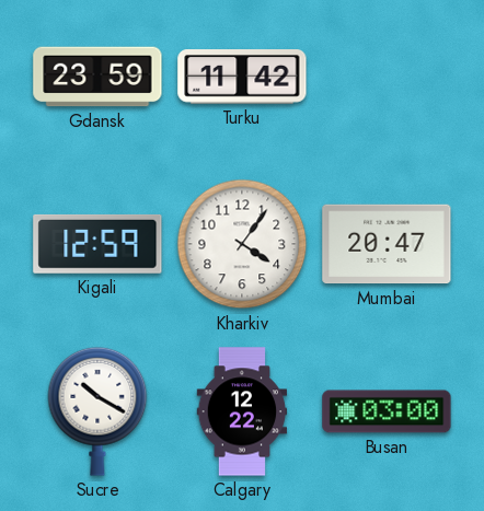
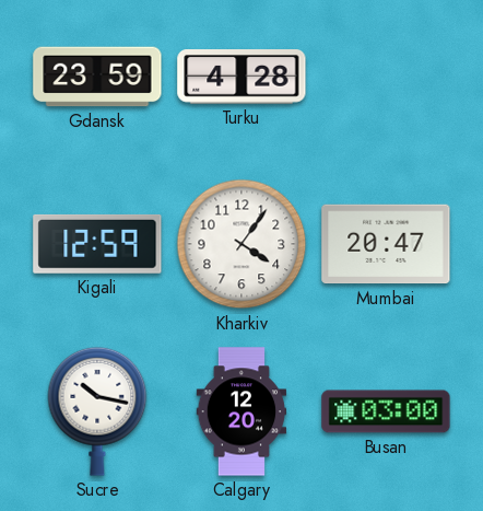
Turku: 11:42 -> 4:28
Sucre: 10:20 -> 10:17
Calgary: 12:22 -> 12:20
